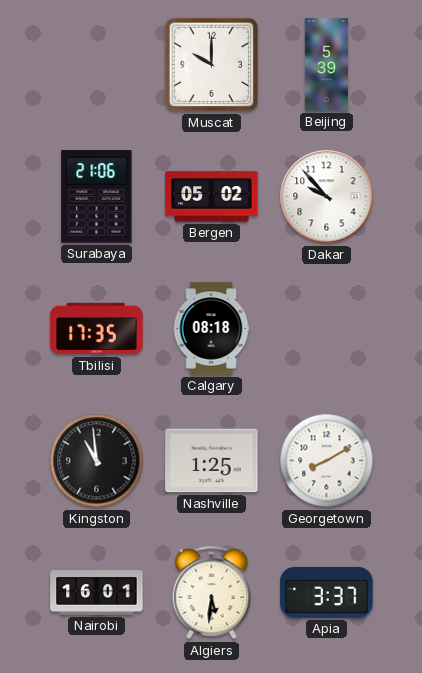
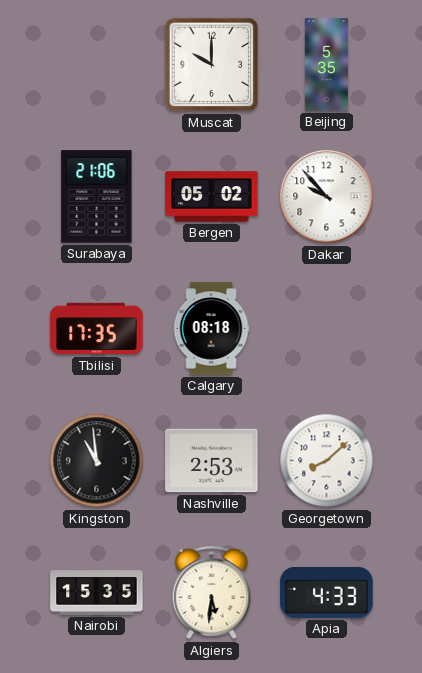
Beijing: 5:39 -> 5:35
Nashville: 1:25 -> 2:53
Georgetown: 8:10 -> 8:08
Nairobi: 16:01 -> 15:35
Apia: 3:37 -> 4:33
